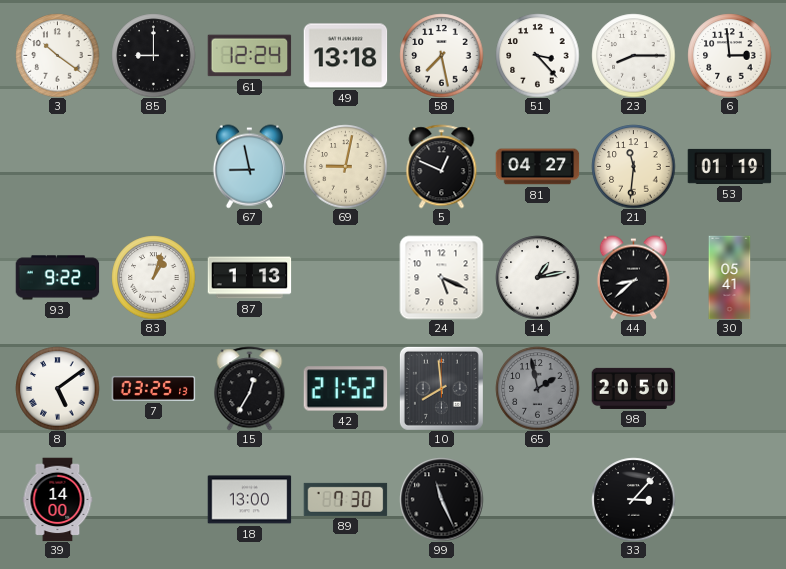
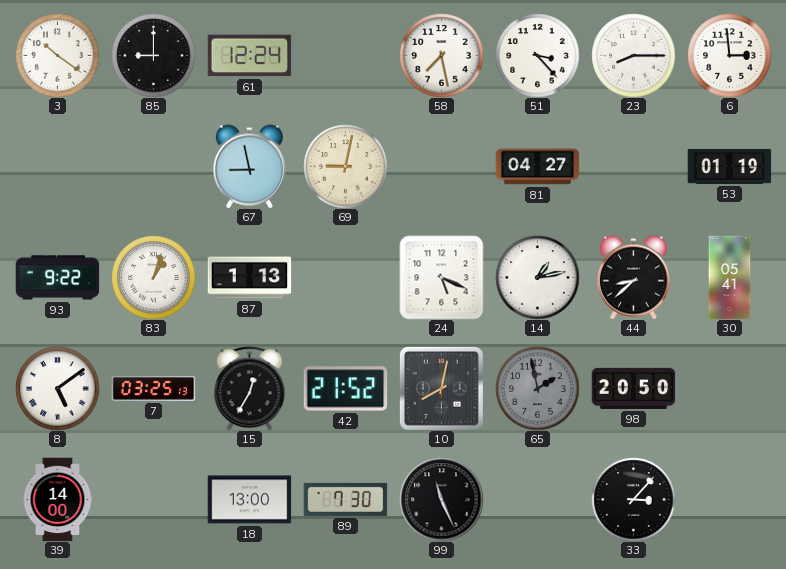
49: 13:18 -> none
5: 12:49 -> none
21: 11:31 -> none
10: 7:59 -> 8:02
